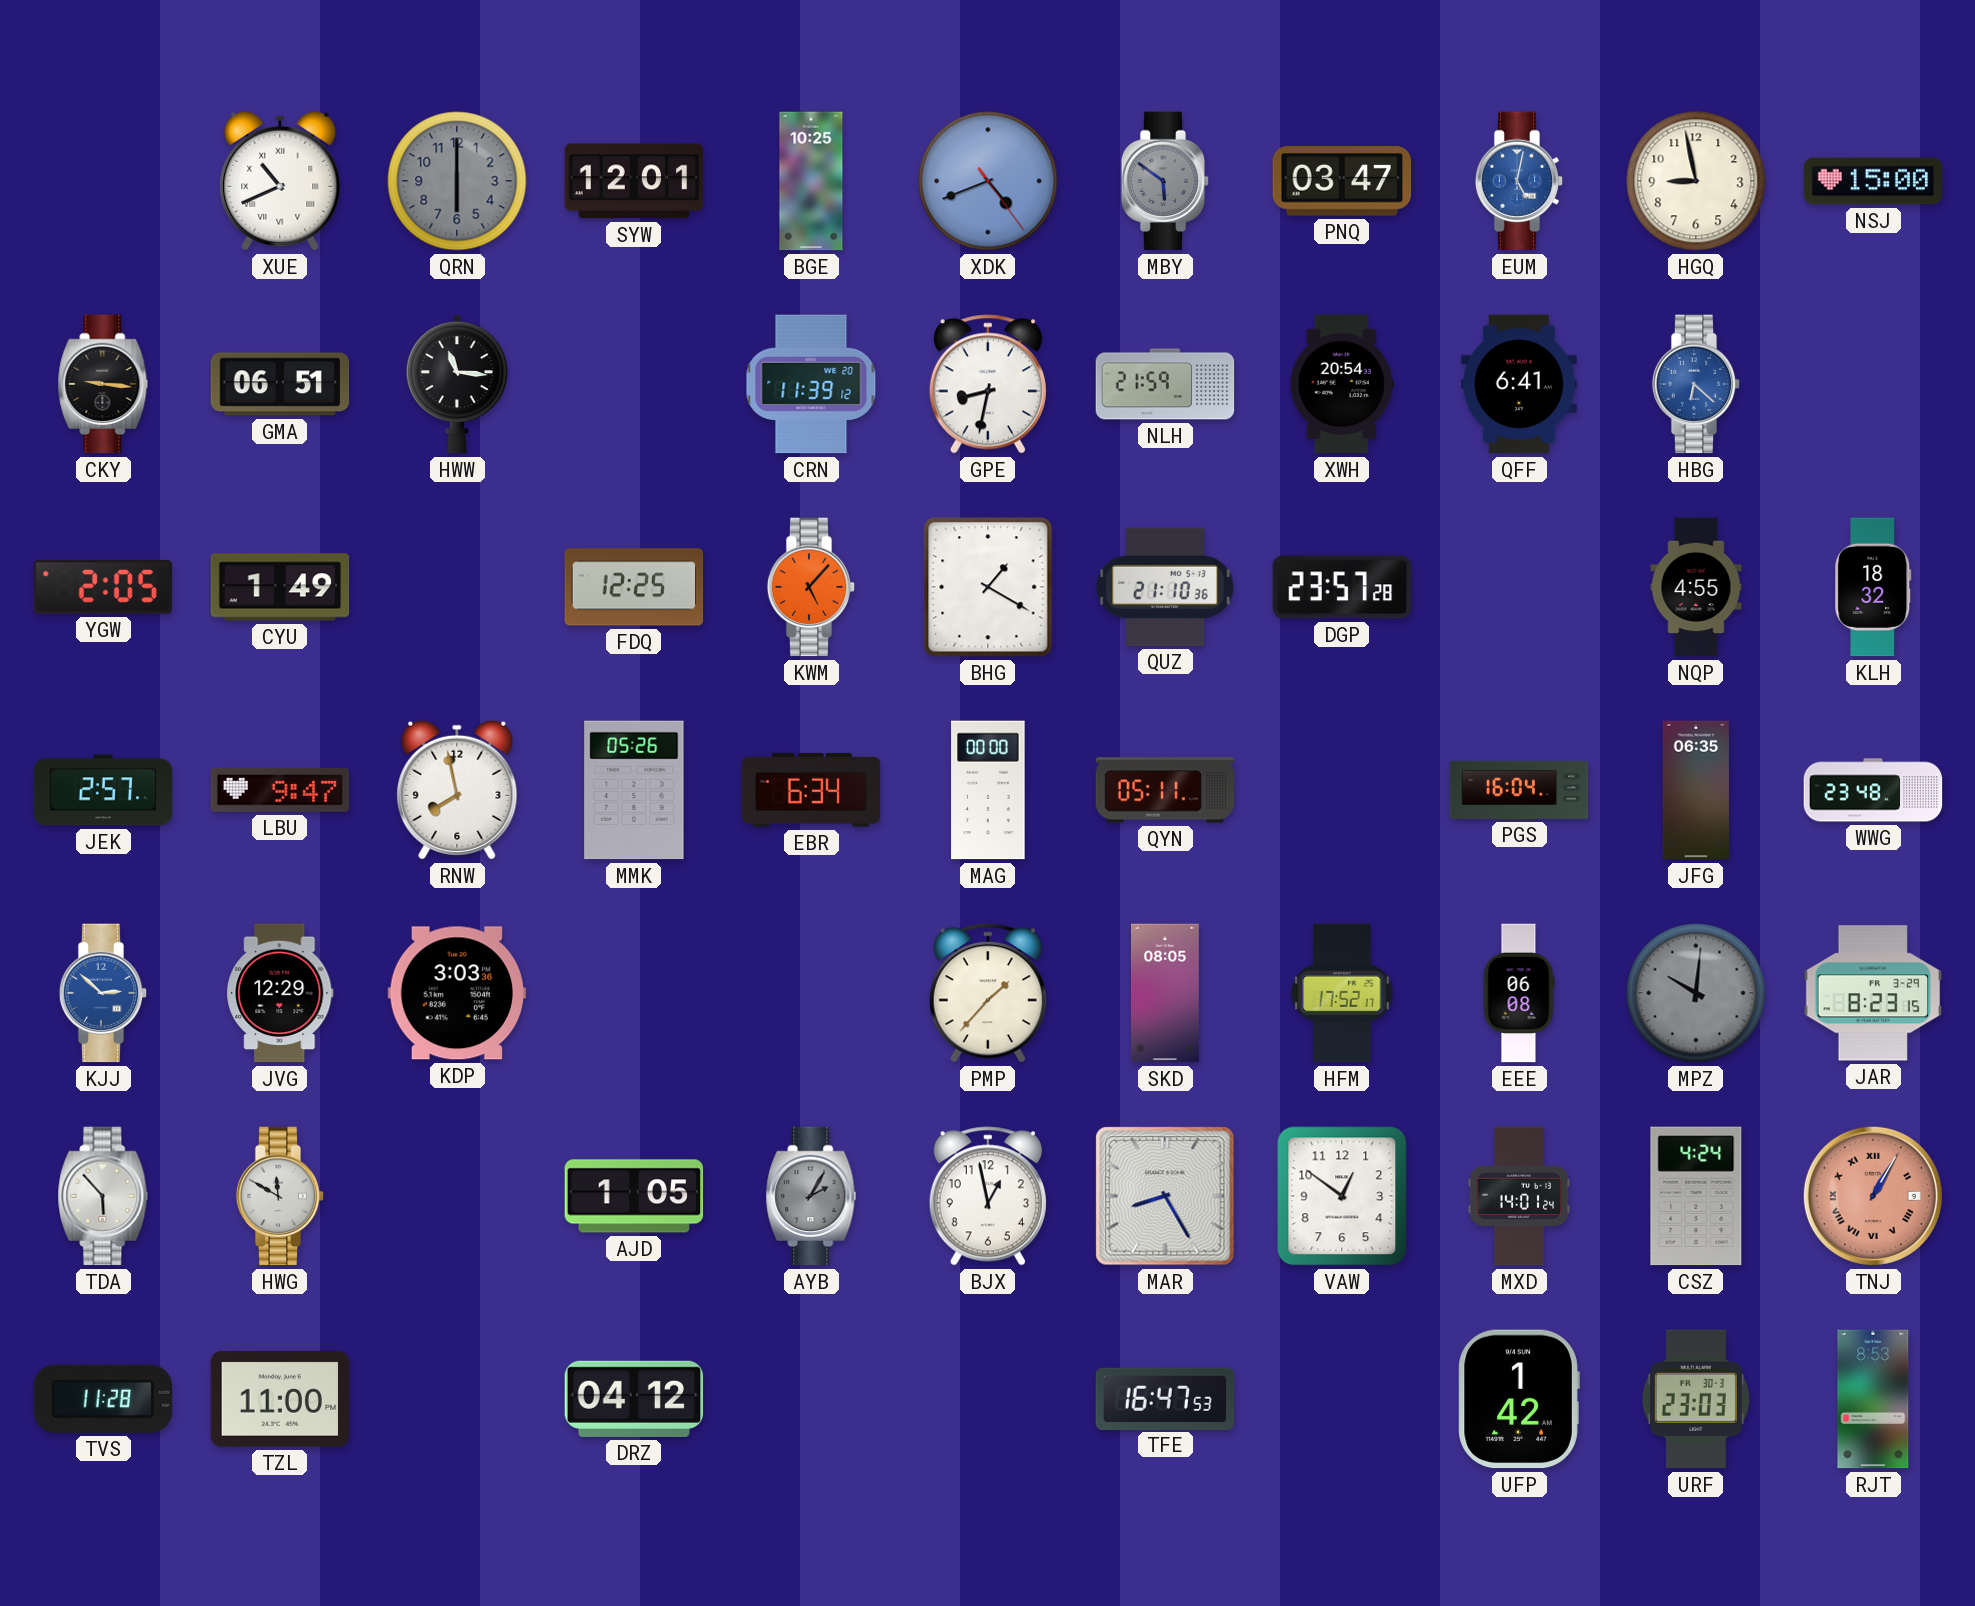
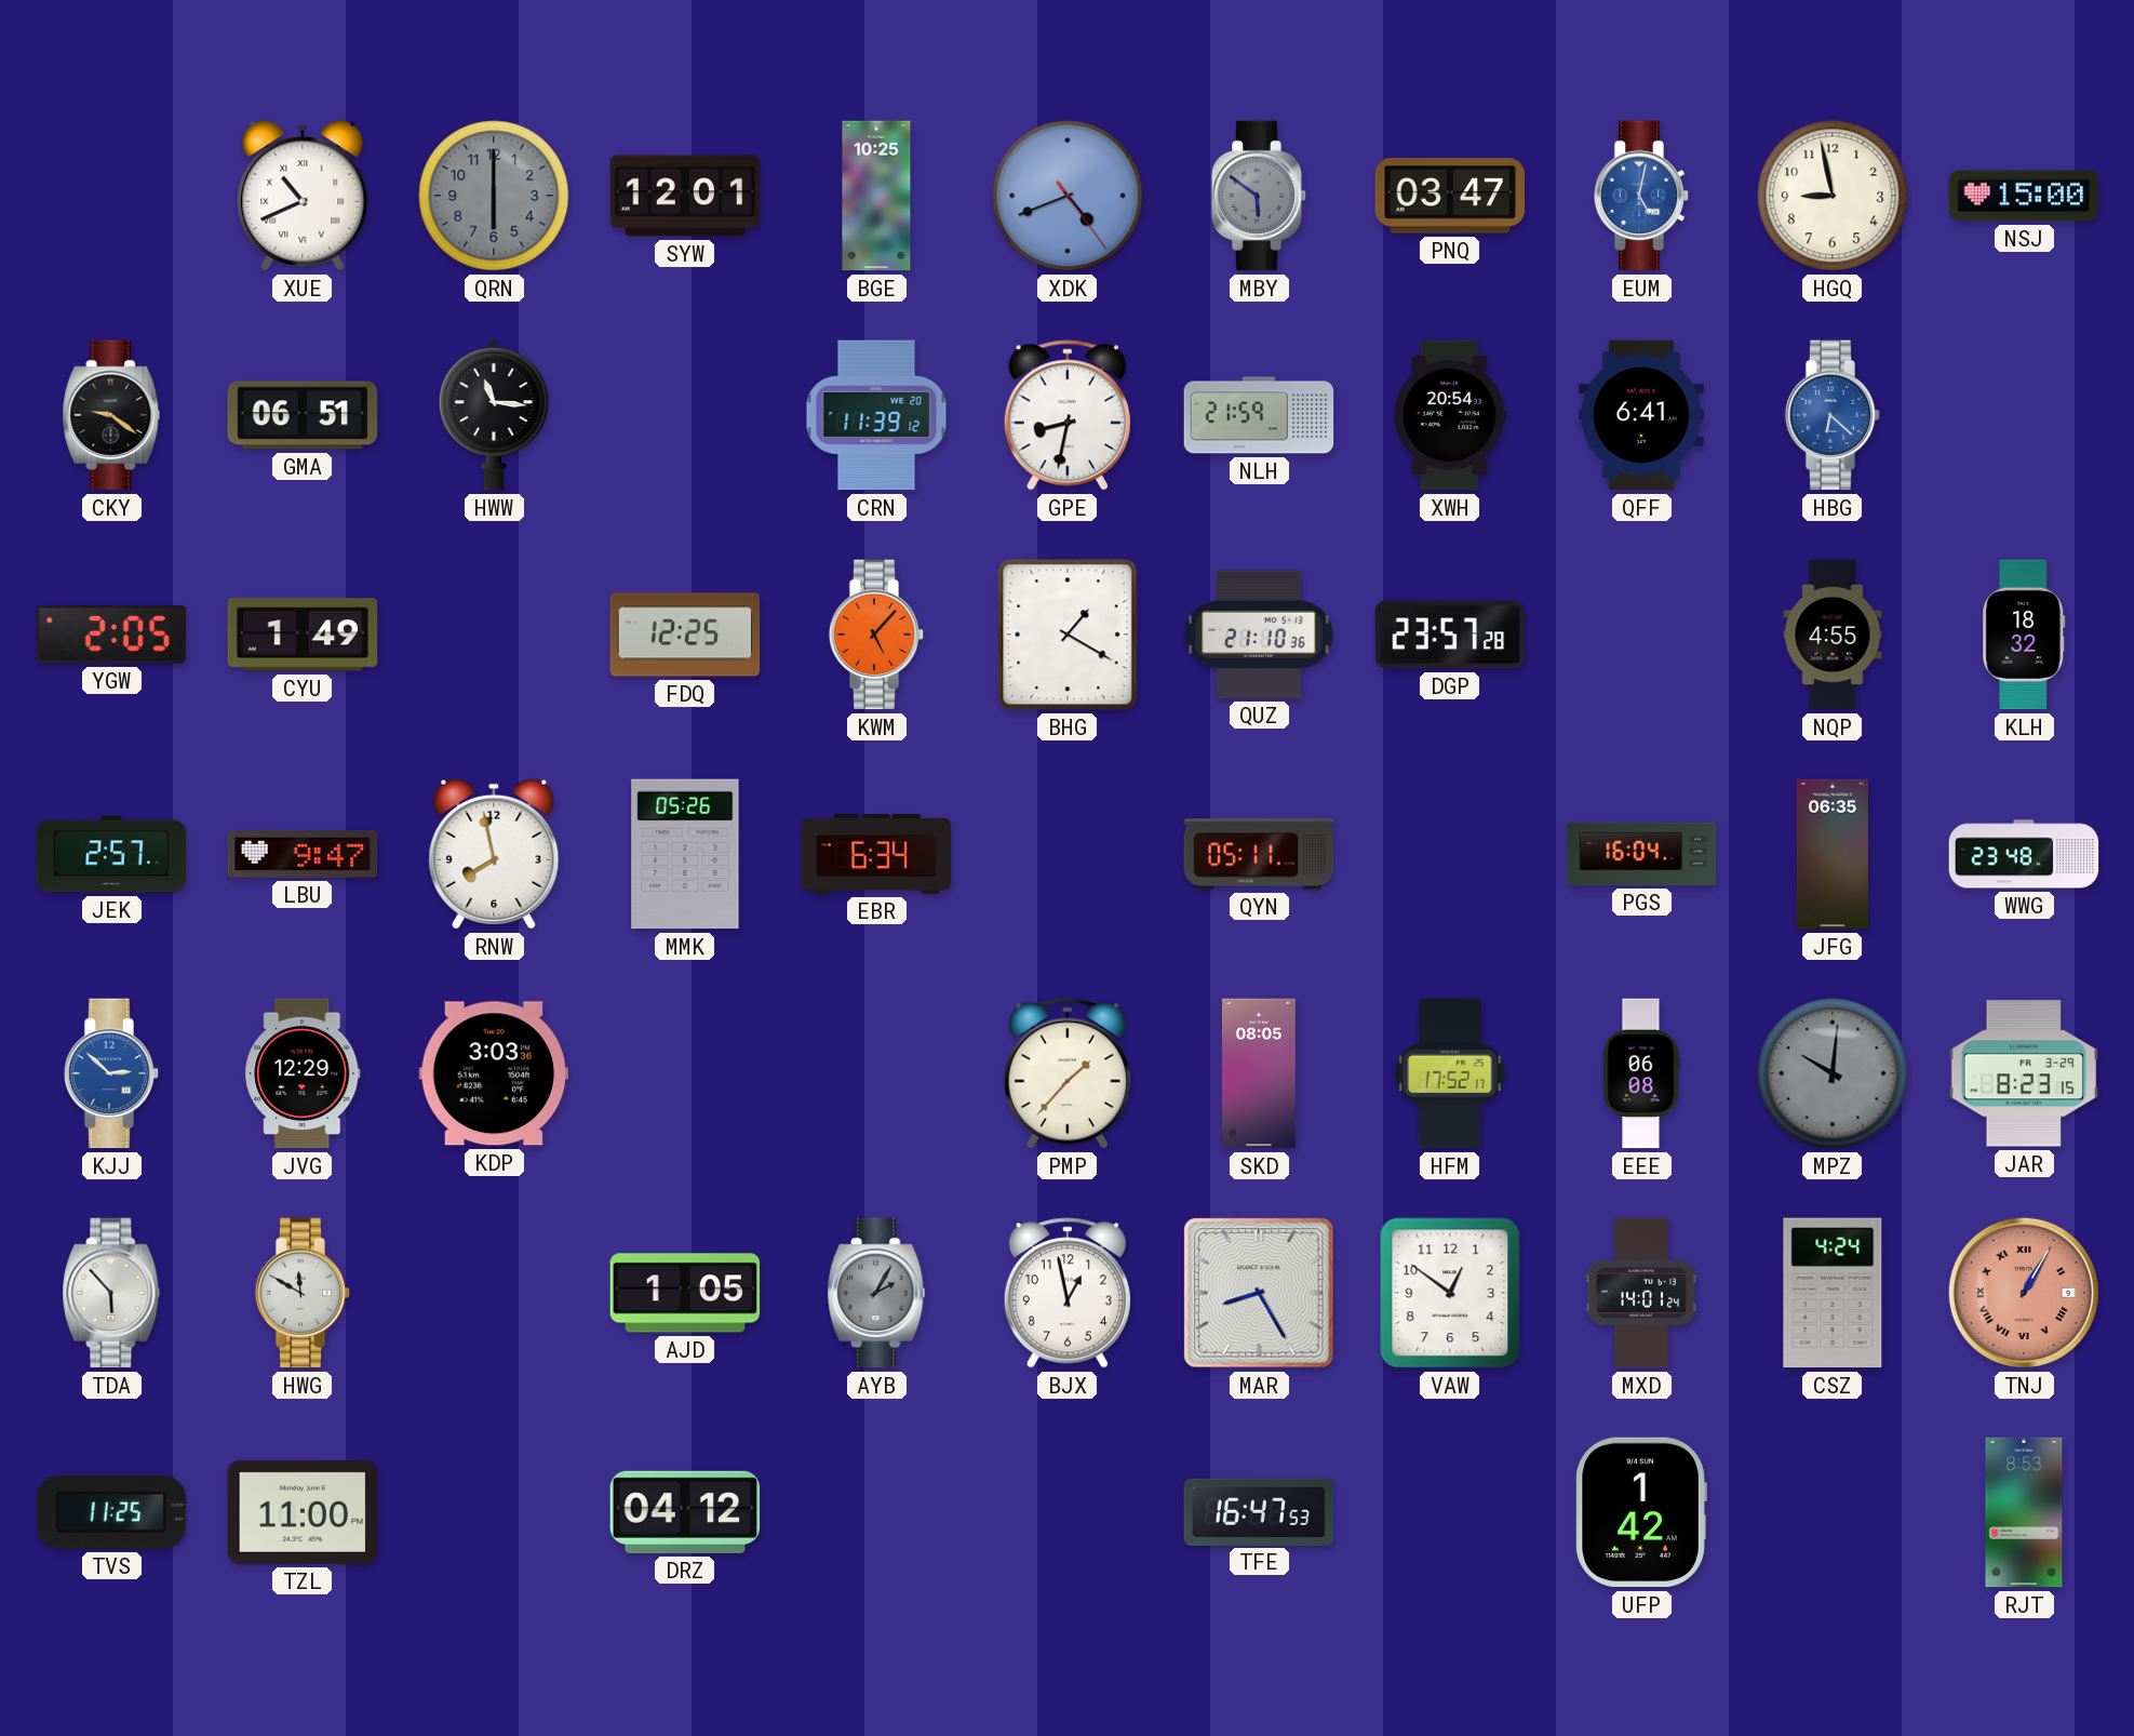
CKY: 9:16 -> 9:21
MAG: 00:00 -> none
TVS: 11:28 -> 11:25
URF: 23:03 -> none
